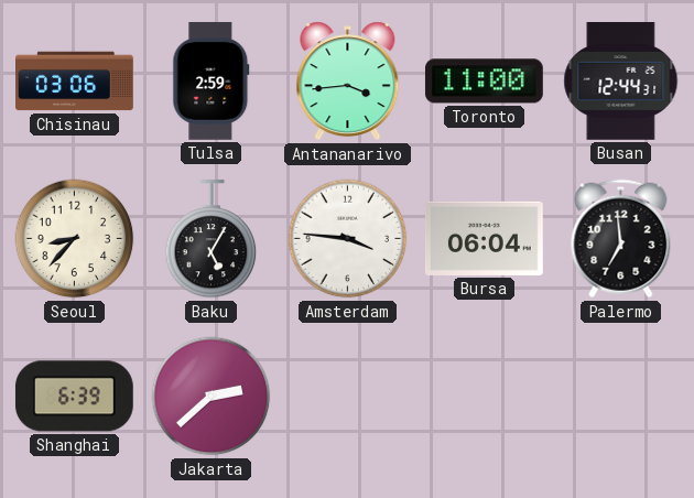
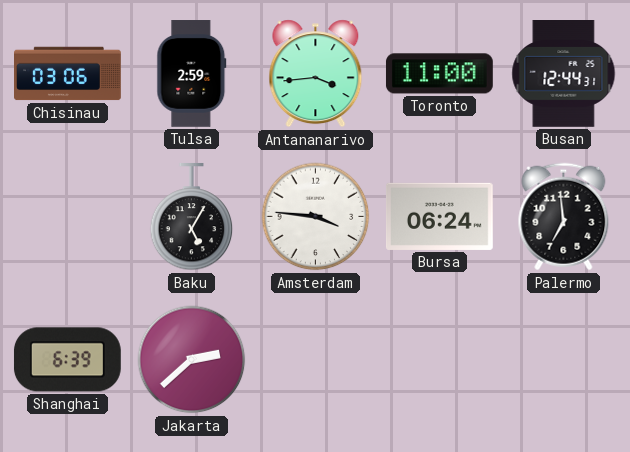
Seoul: 8:37 -> none
Bursa: 06:04 -> 06:24
